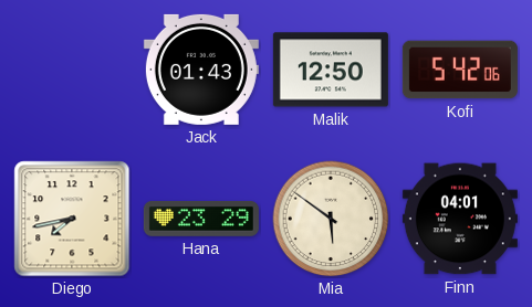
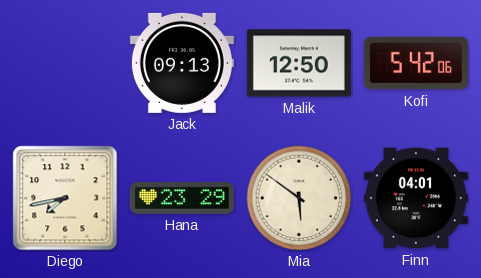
Jack: 01:43 -> 09:13
